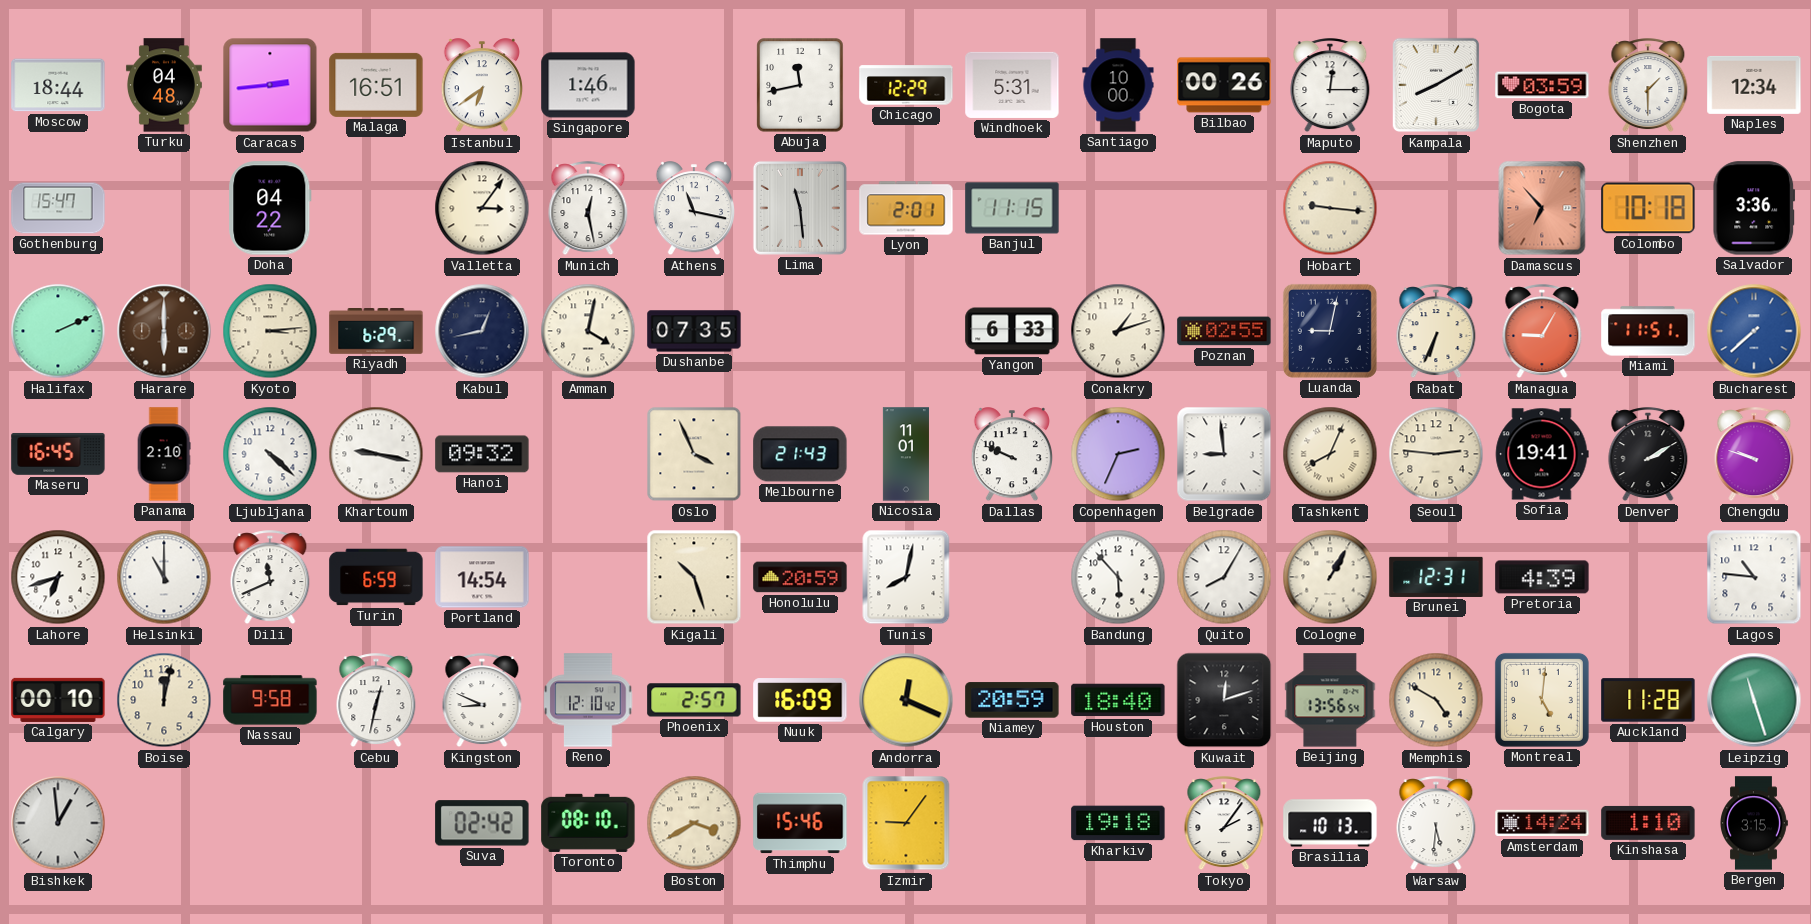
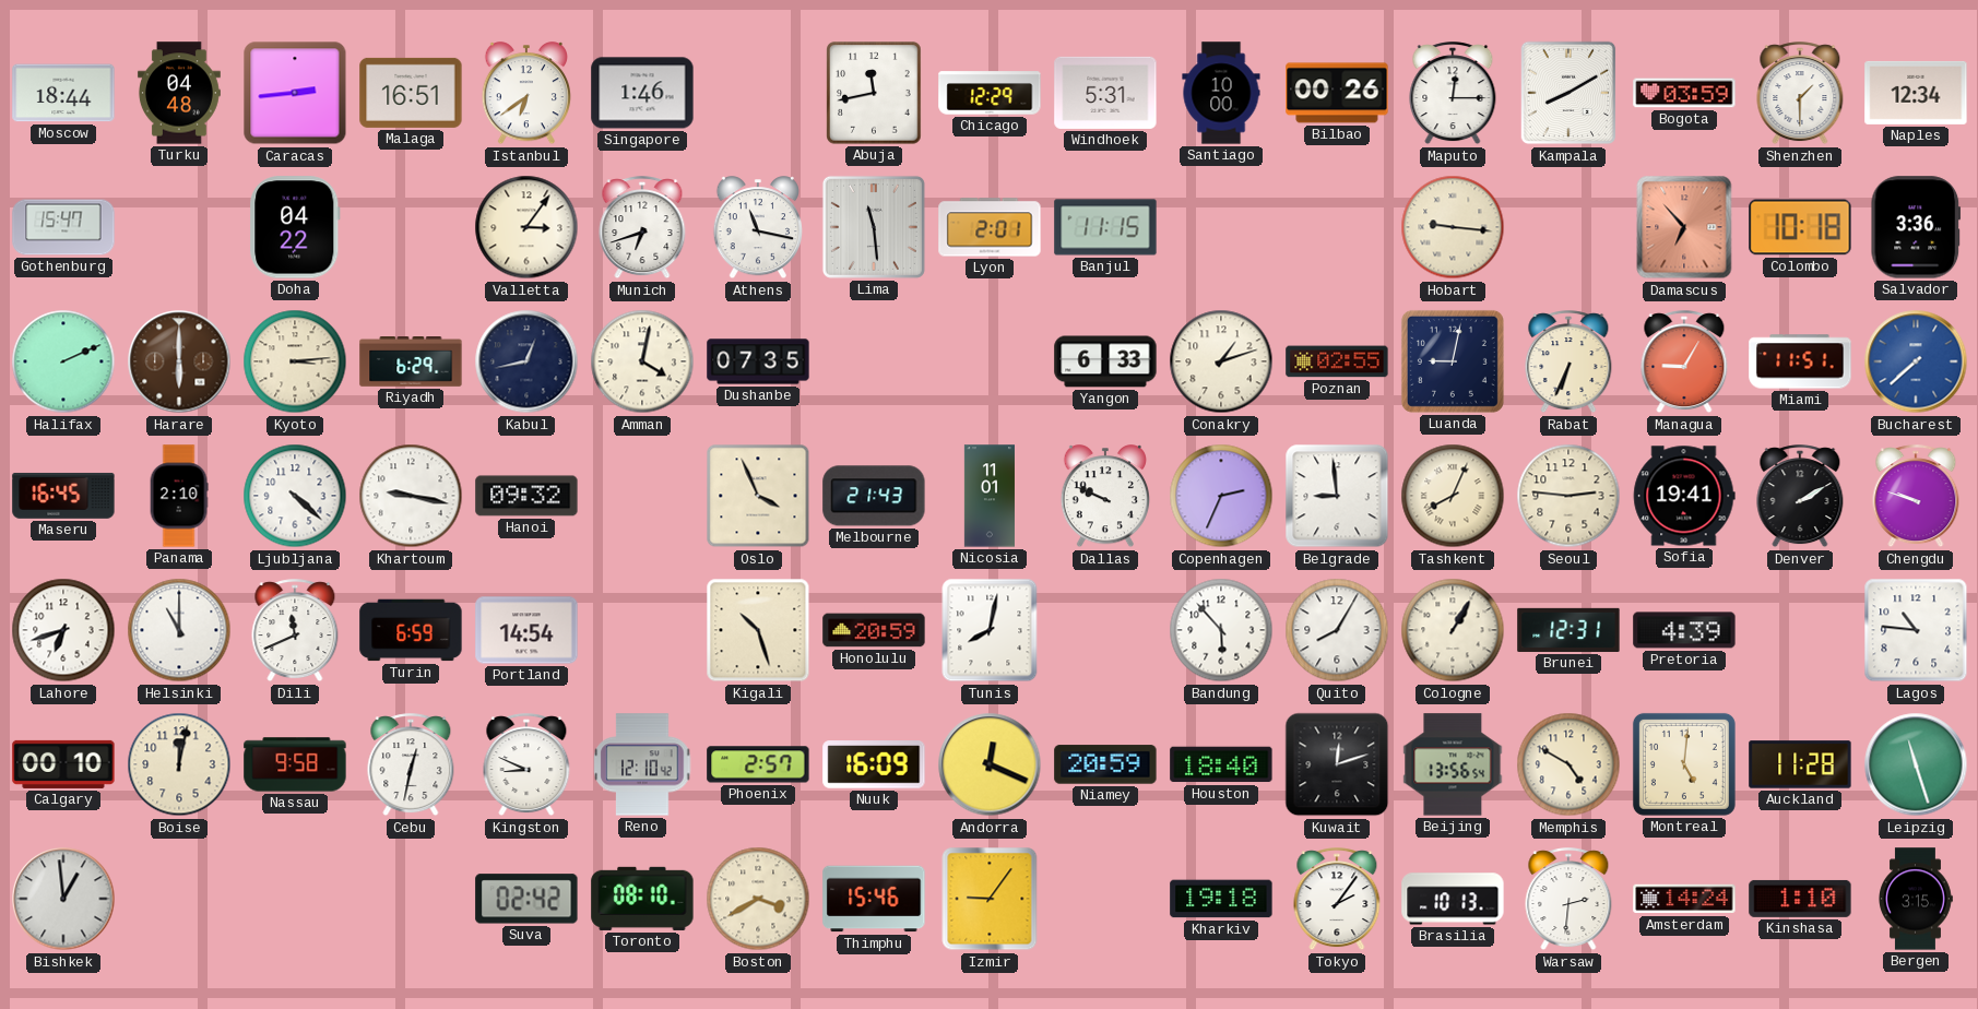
Munich: 12:28 -> 6:42
Warsaw: 5:31 -> 2:31
